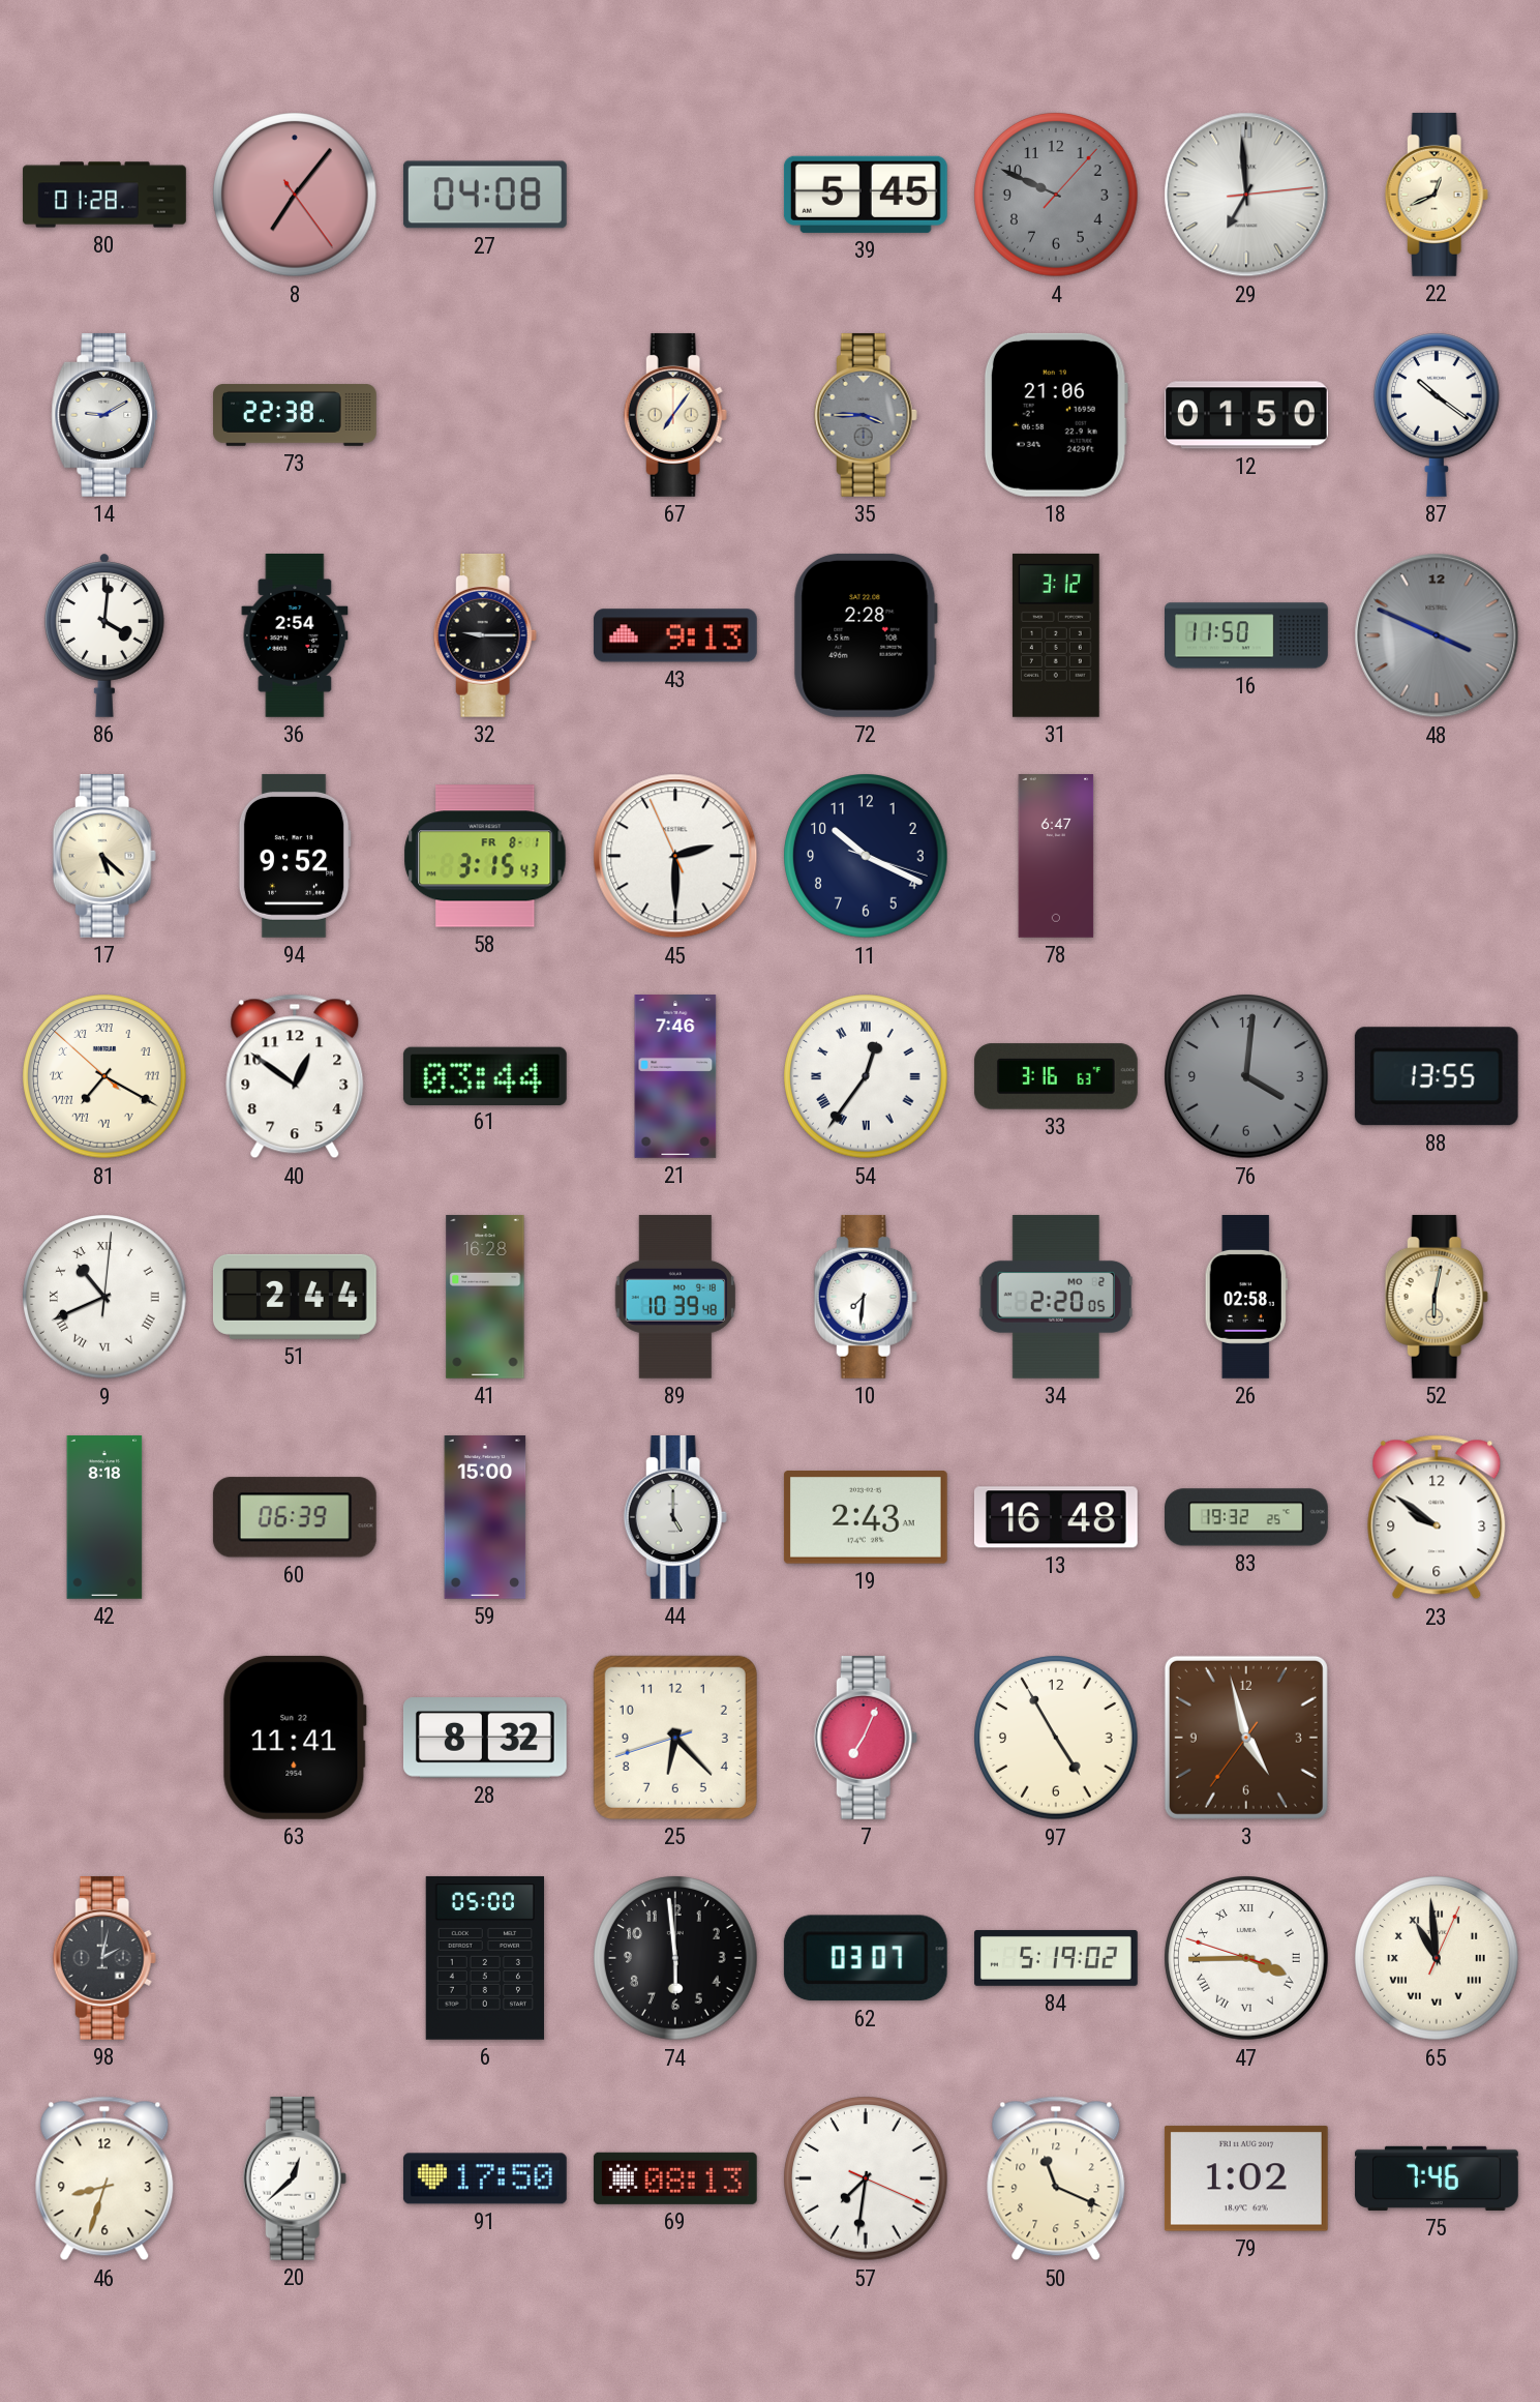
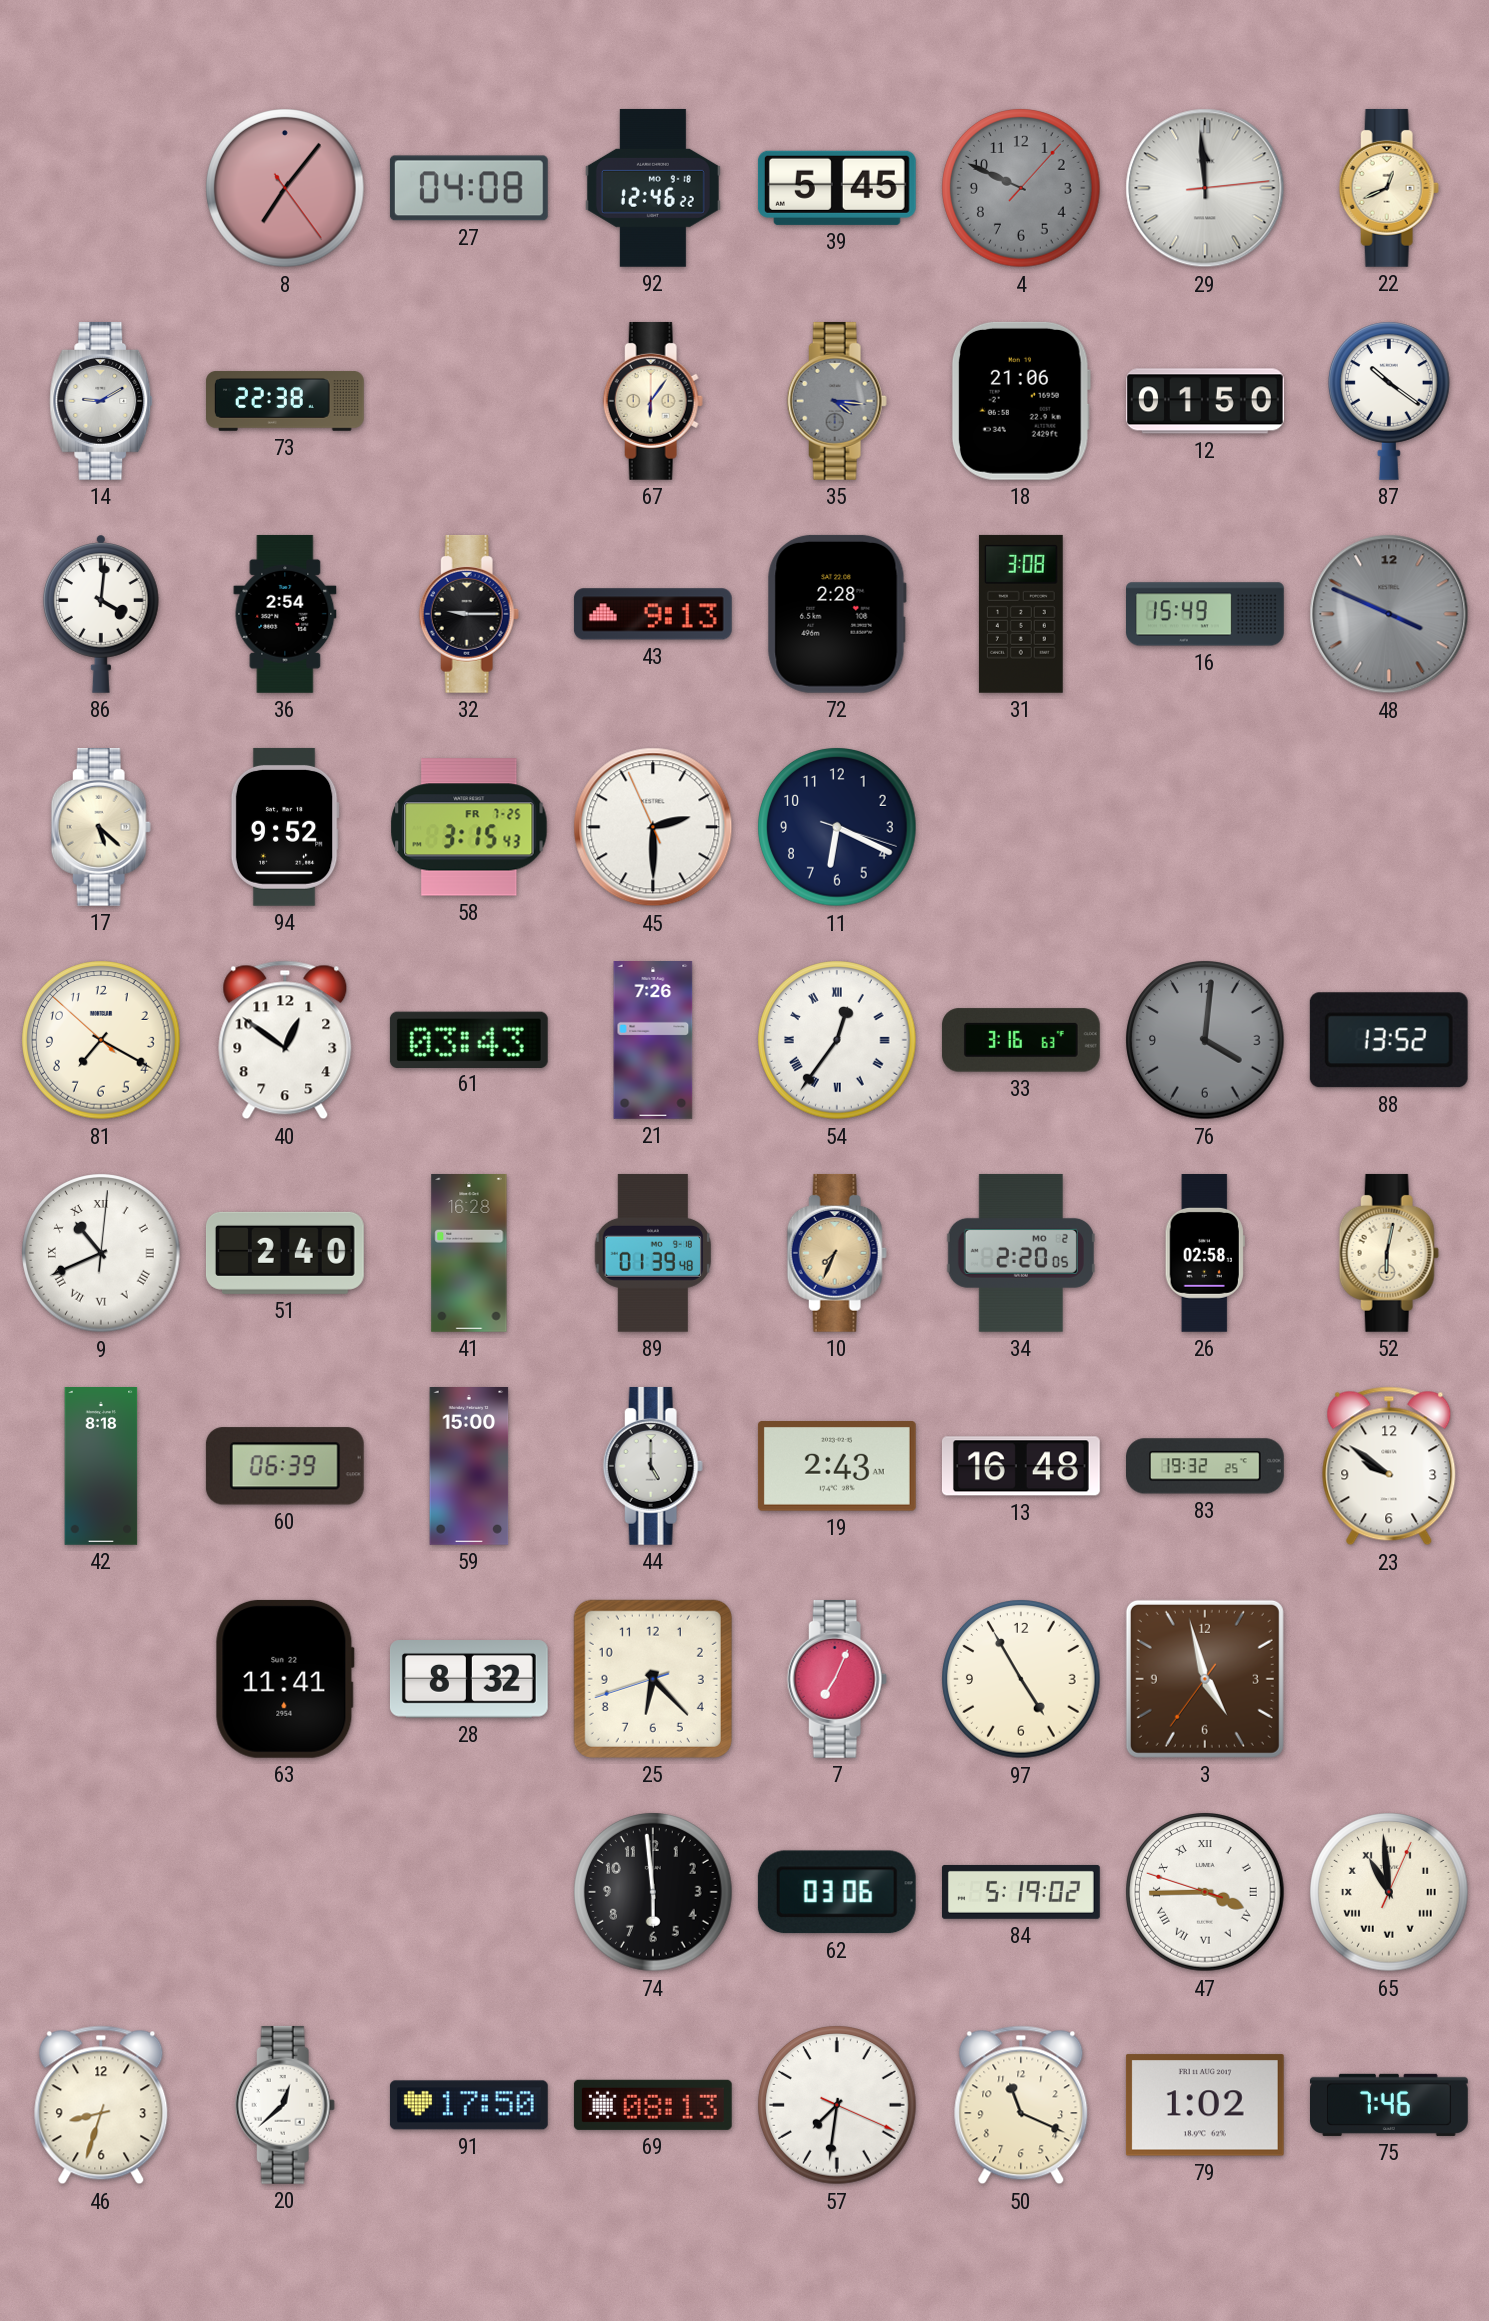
80: 01:28 -> none
92: none -> 12:46
29: 6:59 -> 11:59
67: 7:06 -> 6:06
35: 3:45 -> 4:16
31: 3:12 -> 3:08
16: 11:50 -> 15:49
58 date: FR 8-1 -> FR 7-25
11: 10:19 -> 6:19
78: 6:47 -> none
81 numerals: Roman -> Arabic
61: 03:44 -> 03:43
21: 7:46 -> 7:26
88: 13:55 -> 13:52
51: 2:44 -> 2:40
89: 10:39 -> 01:39
10: 7:31 -> 7:34
10 dial: white -> champagne
98: 2:02 -> none
6: 05:00 -> none
62: 03:07 -> 03:06
